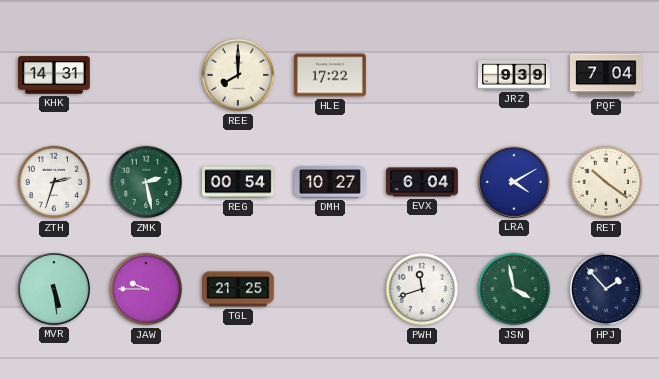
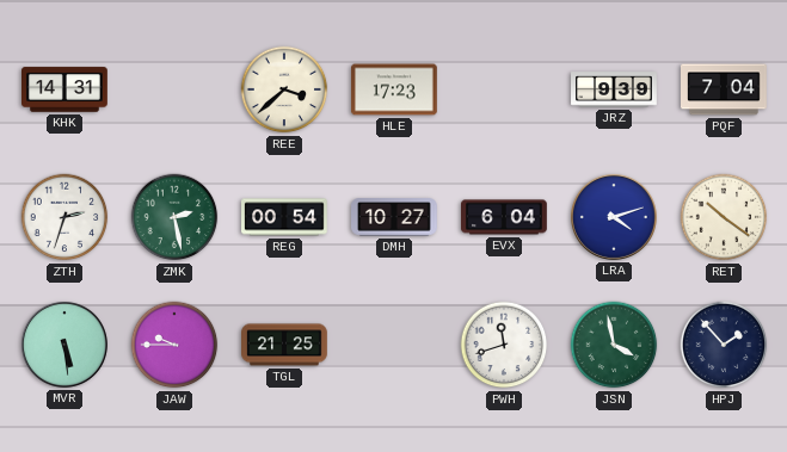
REE: 8:00 -> 3:38
HLE: 17:22 -> 17:23
LRA: 4:10 -> 4:12
